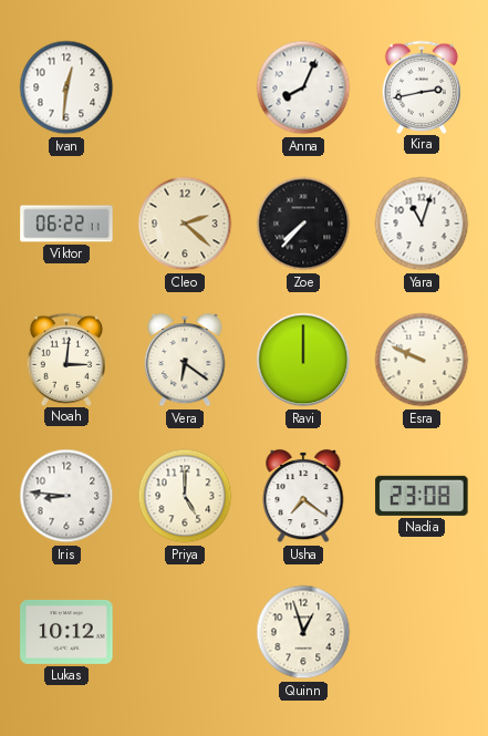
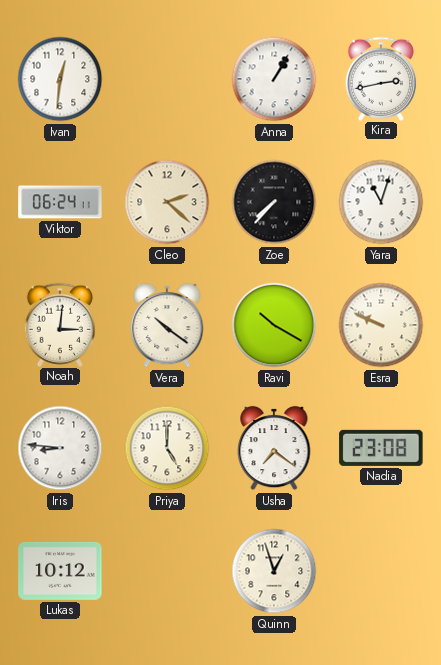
Anna: 8:04 -> 1:05
Viktor: 06:22 -> 06:24
Vera: 6:21 -> 10:21
Ravi: 12:00 -> 10:20
